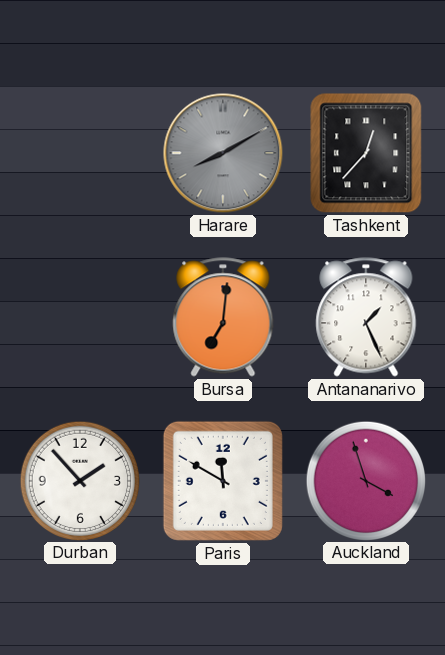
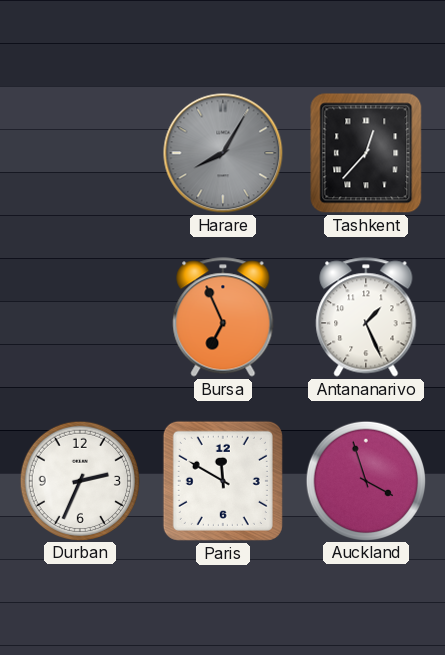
Harare: 8:10 -> 8:05
Bursa: 7:01 -> 6:56
Durban: 1:53 -> 2:34
